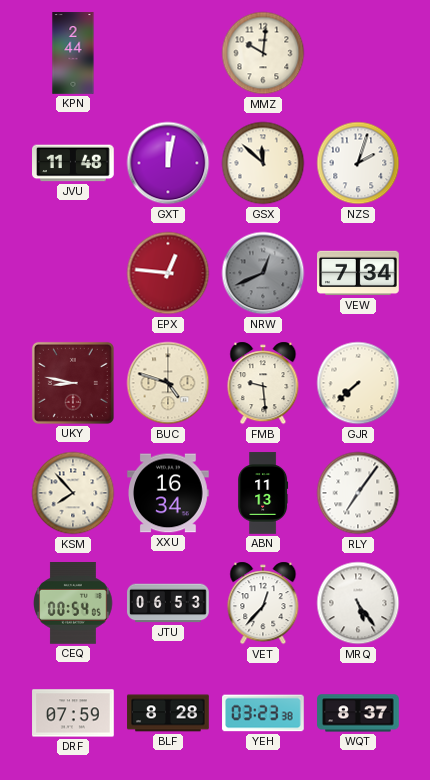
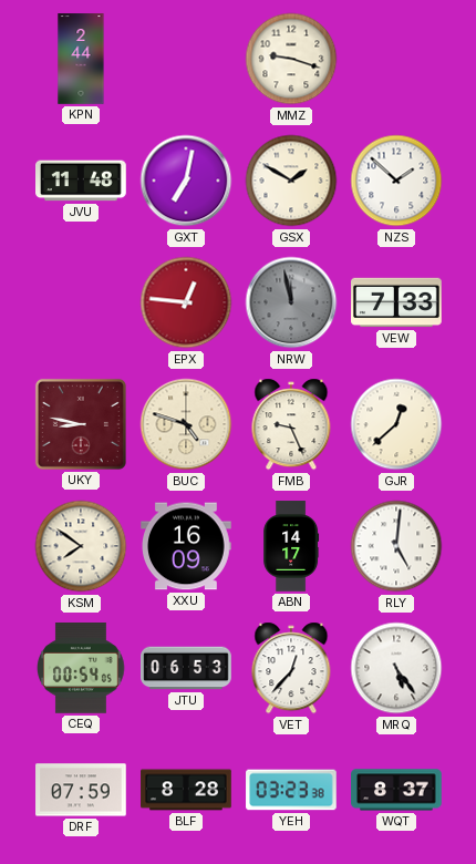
MMZ: 10:01 -> 9:18
GXT: 12:02 -> 7:02
GSX: 11:52 -> 1:50
NZS: 2:03 -> 1:52
NRW: 12:41 -> 11:58
VEW: 7:34 -> 7:33
FMB: 9:29 -> 9:26
GJR: 7:38 -> 12:38
KSM: 7:53 -> 7:51
XXU: 16:34 -> 16:09
ABN: 11:13 -> 14:17
RLY: 7:06 -> 5:01
